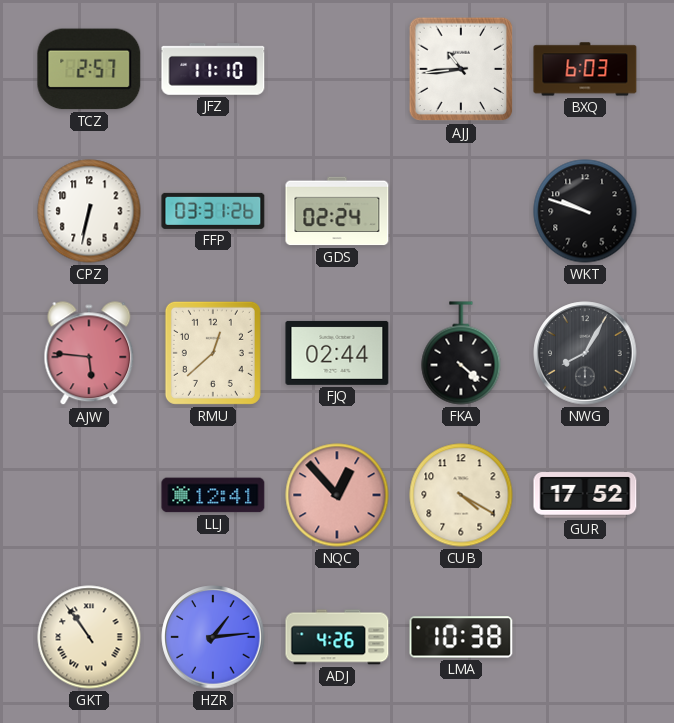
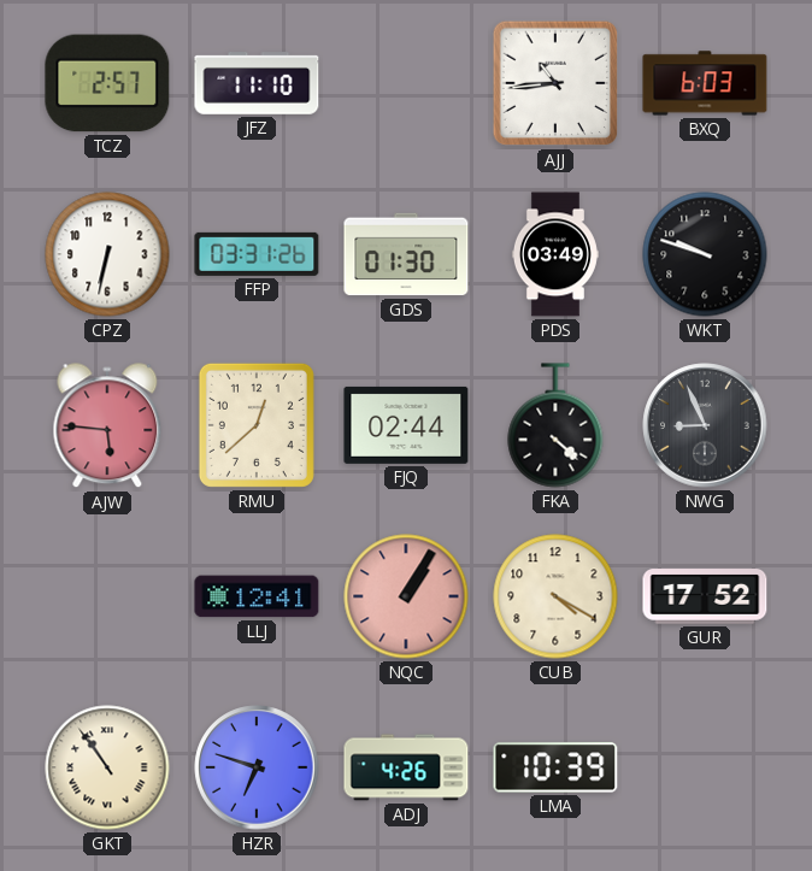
GDS: 02:24 -> 01:30
PDS: none -> 03:49
NWG: 8:05 -> 8:56
NQC: 12:53 -> 1:05
HZR: 1:14 -> 6:48
LMA: 10:38 -> 10:39
